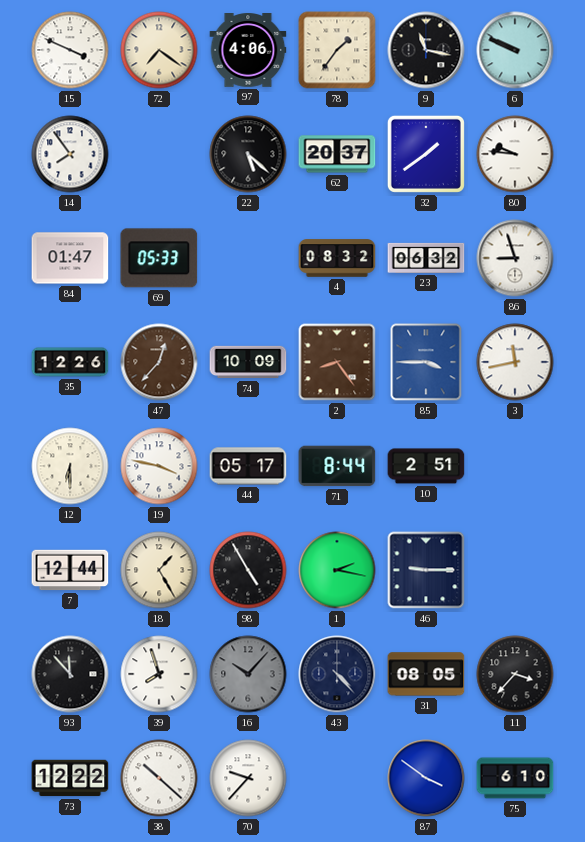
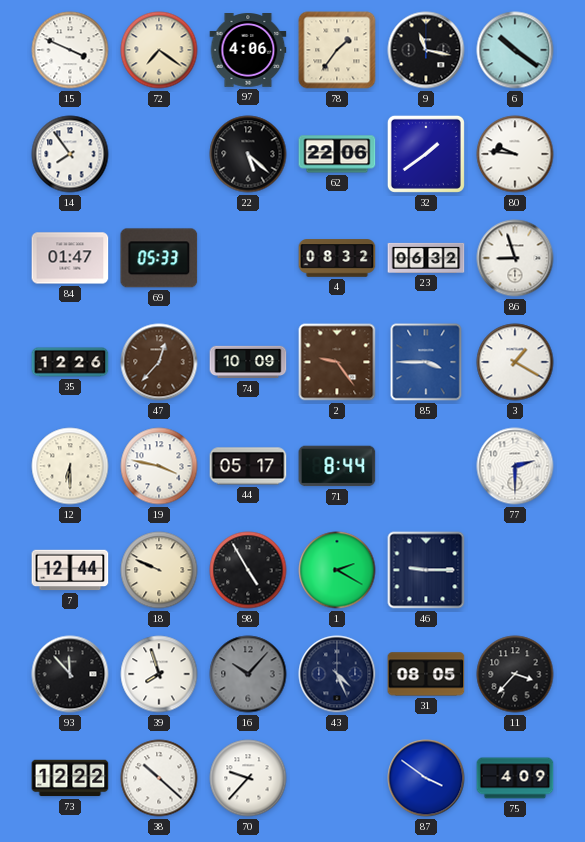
6: 9:49 -> 10:21
62: 20:37 -> 22:06
2: 8:24 -> 9:24
3: 11:43 -> 1:20
10: 2:51 -> none
77: none -> 2:30
18: 1:25 -> 9:49
1: 2:17 -> 2:20
43: 4:23 -> 4:26
75: 6:10 -> 4:09
